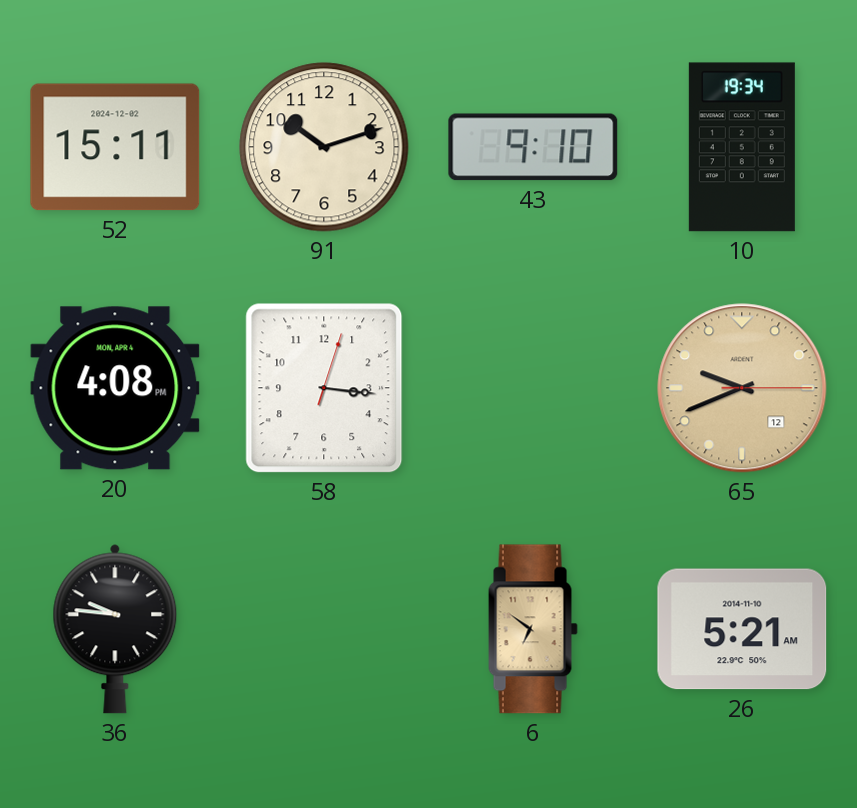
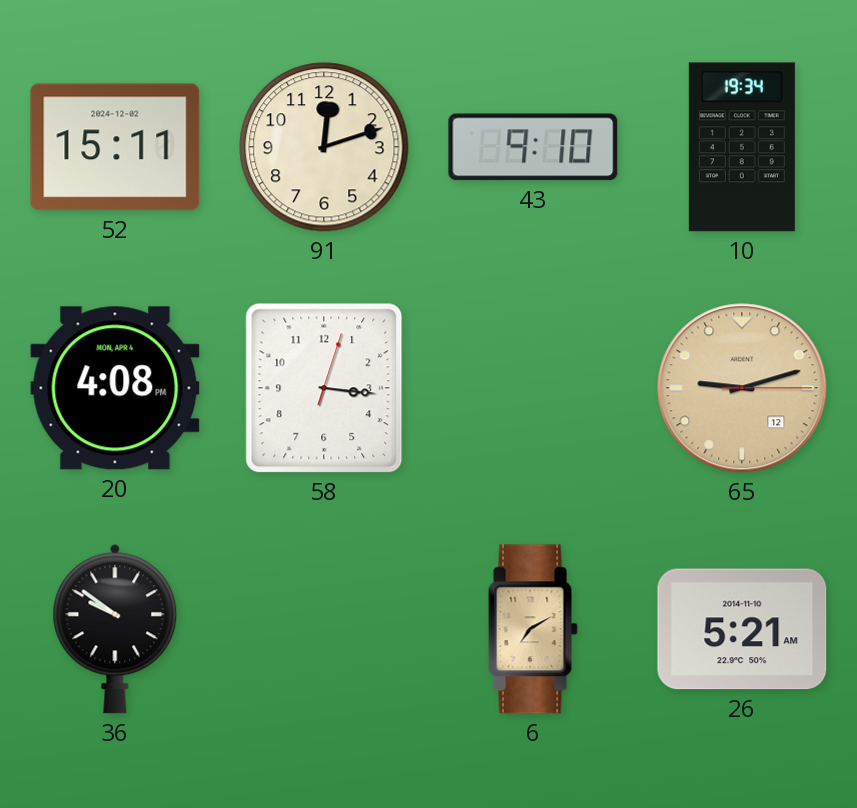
91: 10:12 -> 12:12
65: 9:41 -> 9:12
36: 9:46 -> 9:51
6: 6:51 -> 7:10
